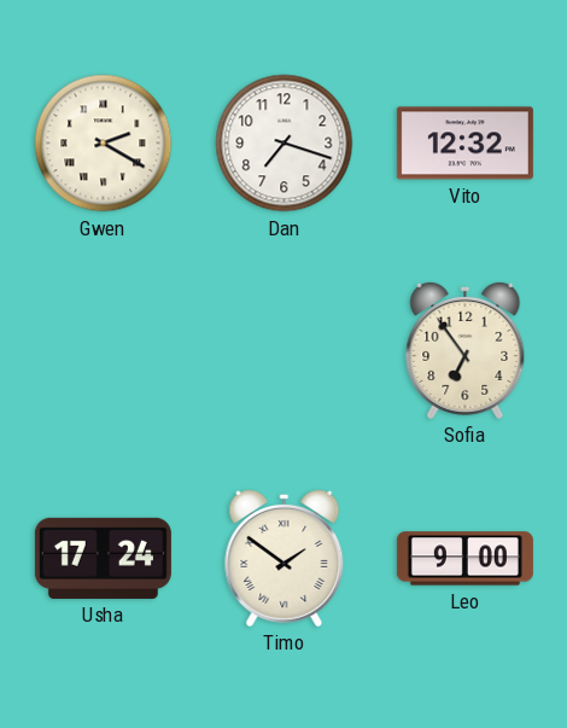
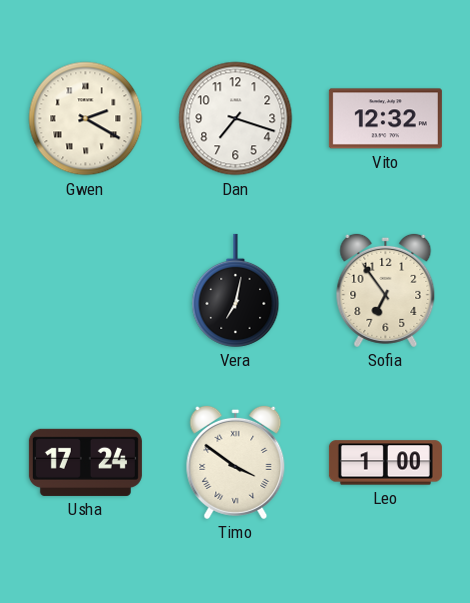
Vera: none -> 7:02
Timo: 1:51 -> 3:51
Leo: 9:00 -> 1:00
